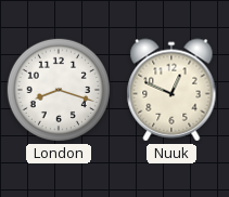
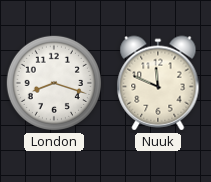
Nuuk: 12:49 -> 11:49
